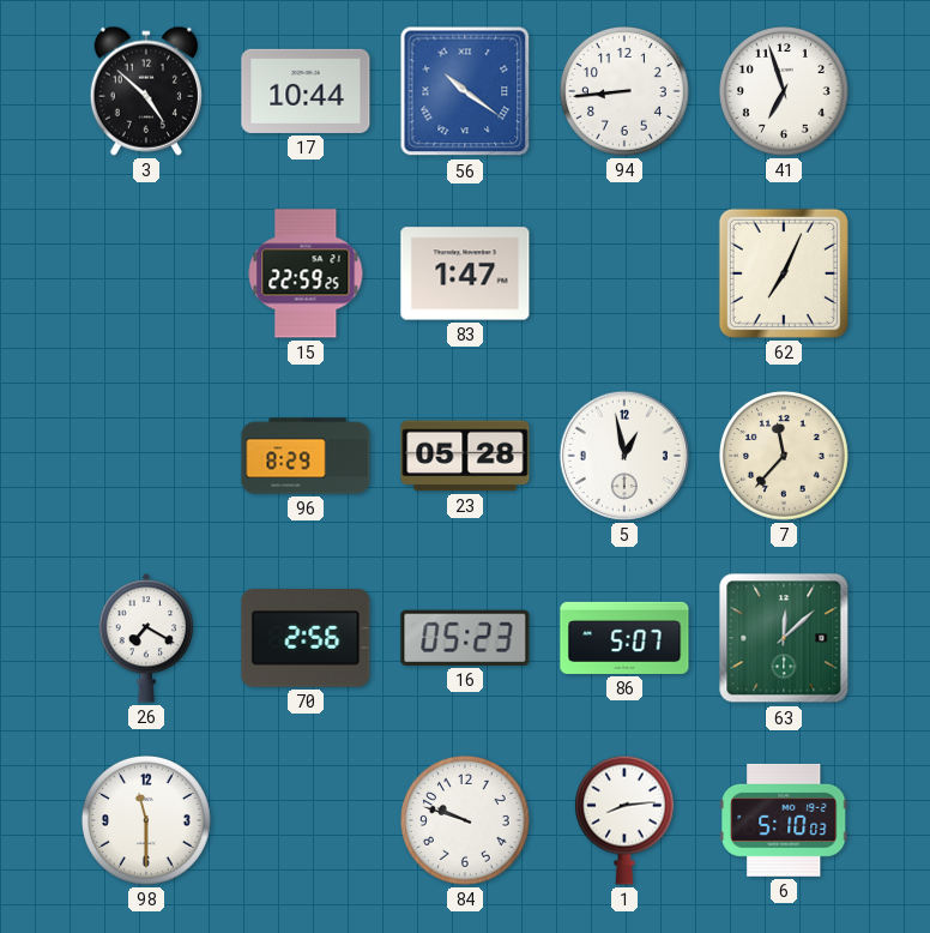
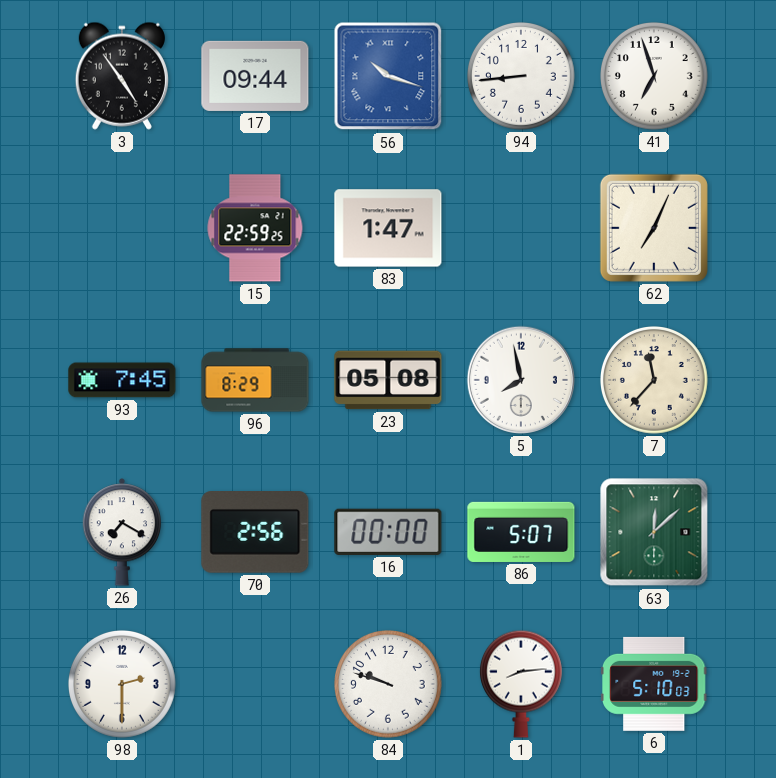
3: 4:52 -> 4:54
17: 10:44 -> 09:44
56: 10:21 -> 10:18
93: none -> 7:45
23: 05:28 -> 05:08
5: 12:58 -> 7:58
16: 05:23 -> 00:00
98: 11:30 -> 2:30
